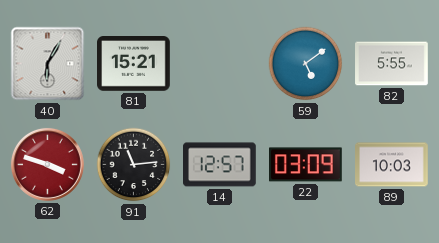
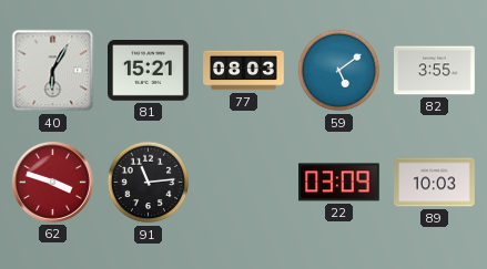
77: none -> 08:03
82: 5:55 -> 3:55
14: 12:57 -> none
